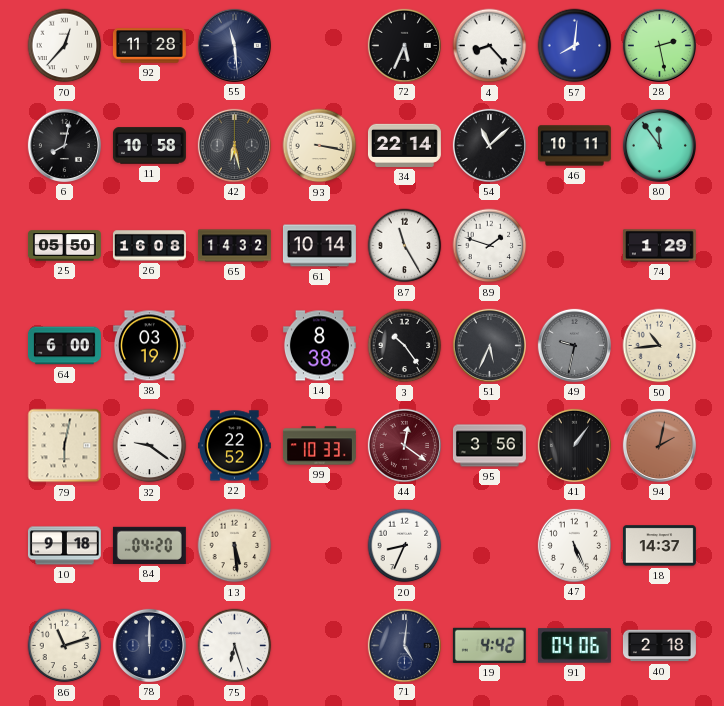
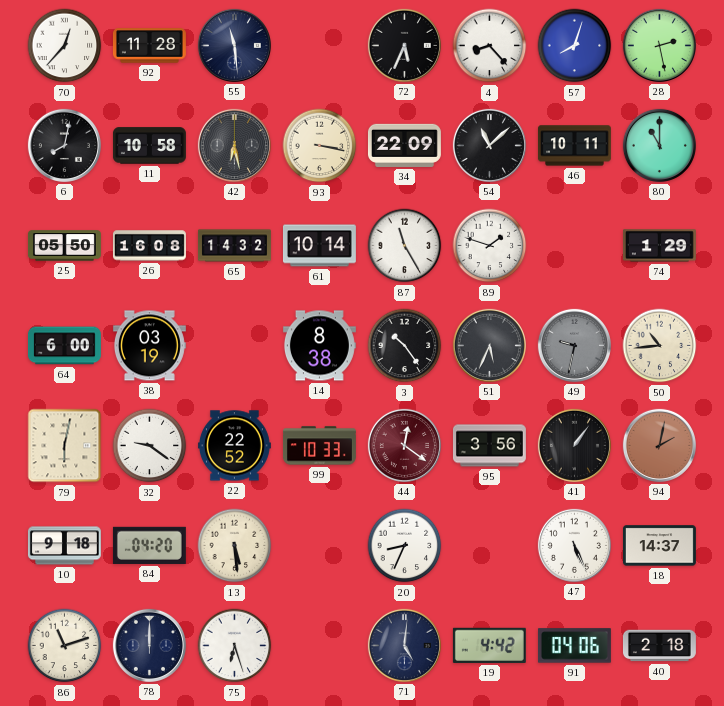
57: 8:01 -> 8:03
34: 22:14 -> 22:09
80: 11:54 -> 11:00
